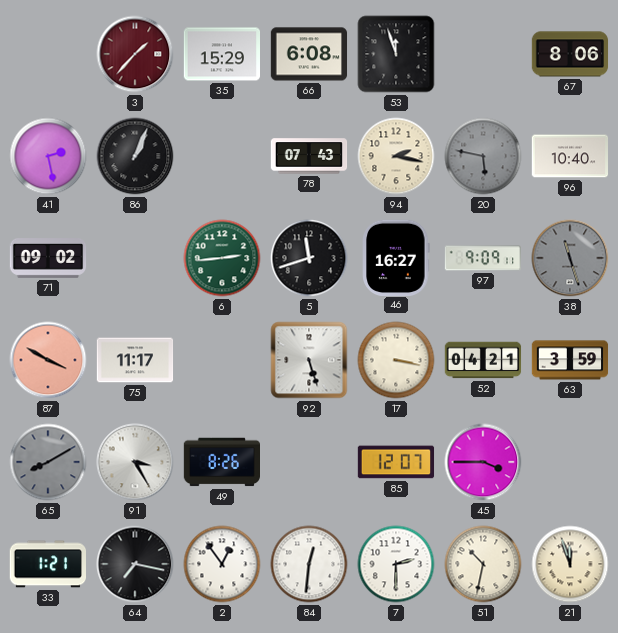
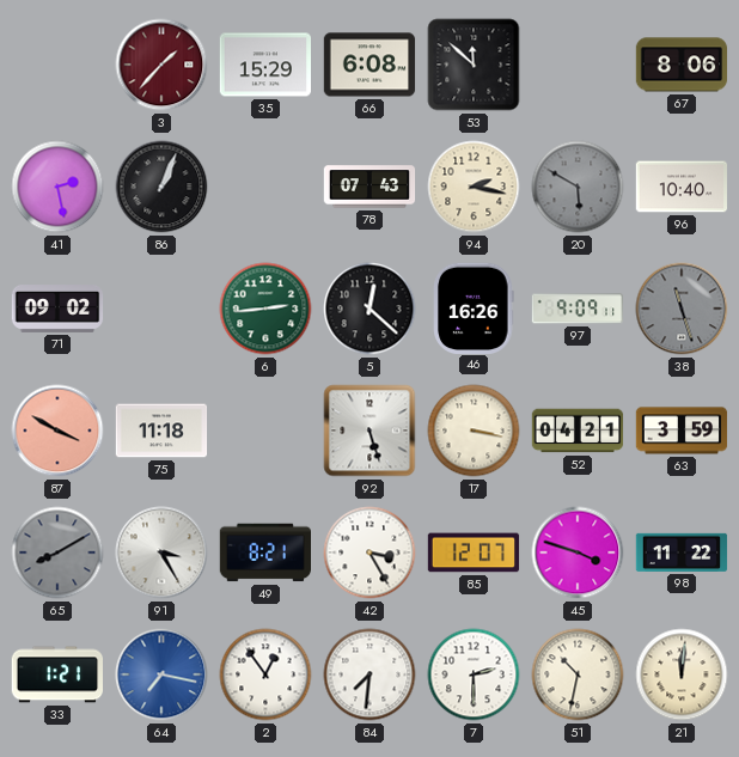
53: 11:57 -> 11:52
20: 5:47 -> 5:50
5: 11:42 -> 12:22
46: 16:27 -> 16:26
75: 11:17 -> 11:18
49: 8:26 -> 8:21
42: none -> 3:25
45: 3:45 -> 3:48
98: none -> 11:22
64 dial: black -> blue
84: 12:31 -> 7:31
21: 11:57 -> 12:01
